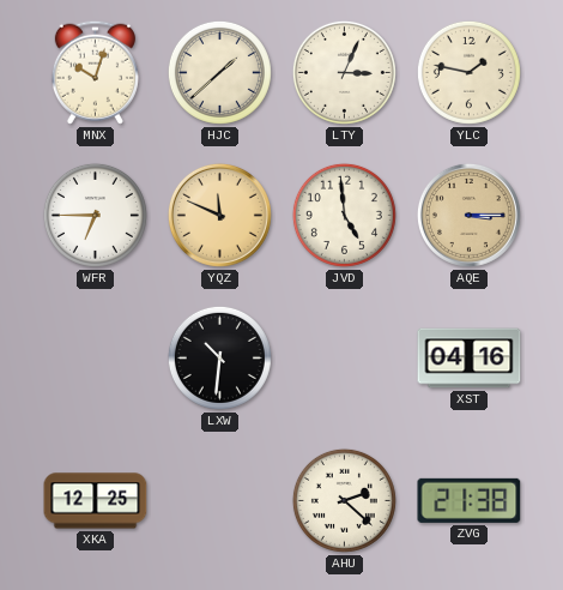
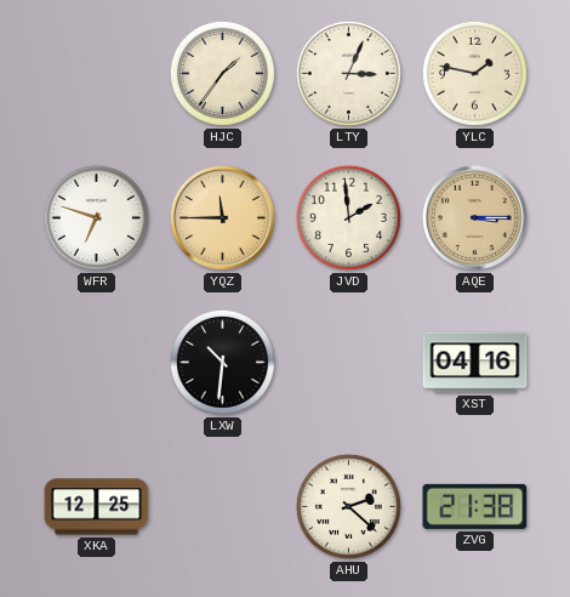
MNX: 10:03 -> none
HJC: 1:38 -> 1:36
WFR: 6:45 -> 6:48
YQZ: 11:49 -> 11:45
JVD: 4:59 -> 1:59
